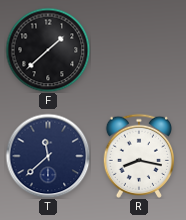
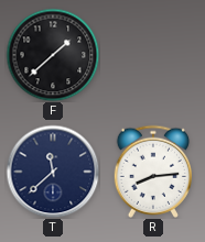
R: 8:17 -> 8:14
